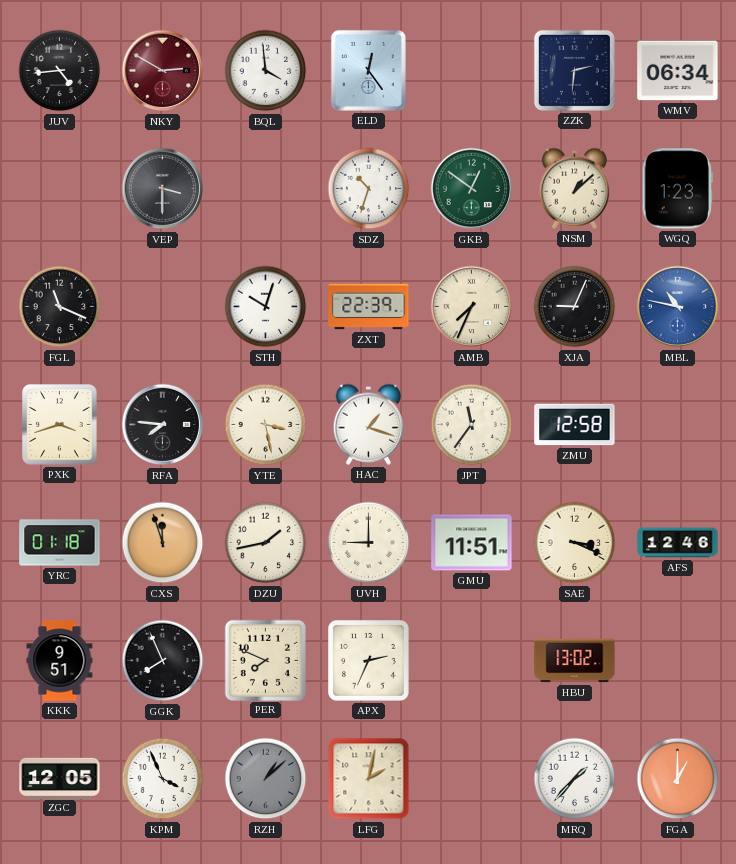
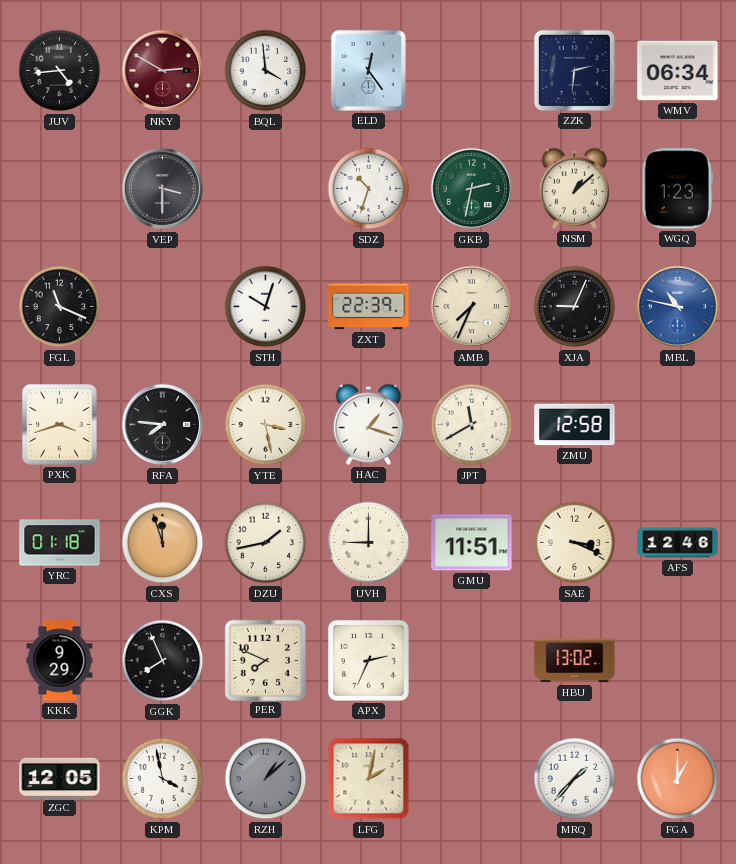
GKB: 12:51 -> 2:32
JPT: 11:36 -> 11:40
KKK: 9:51 -> 9:29
KPM: 3:56 -> 3:58
